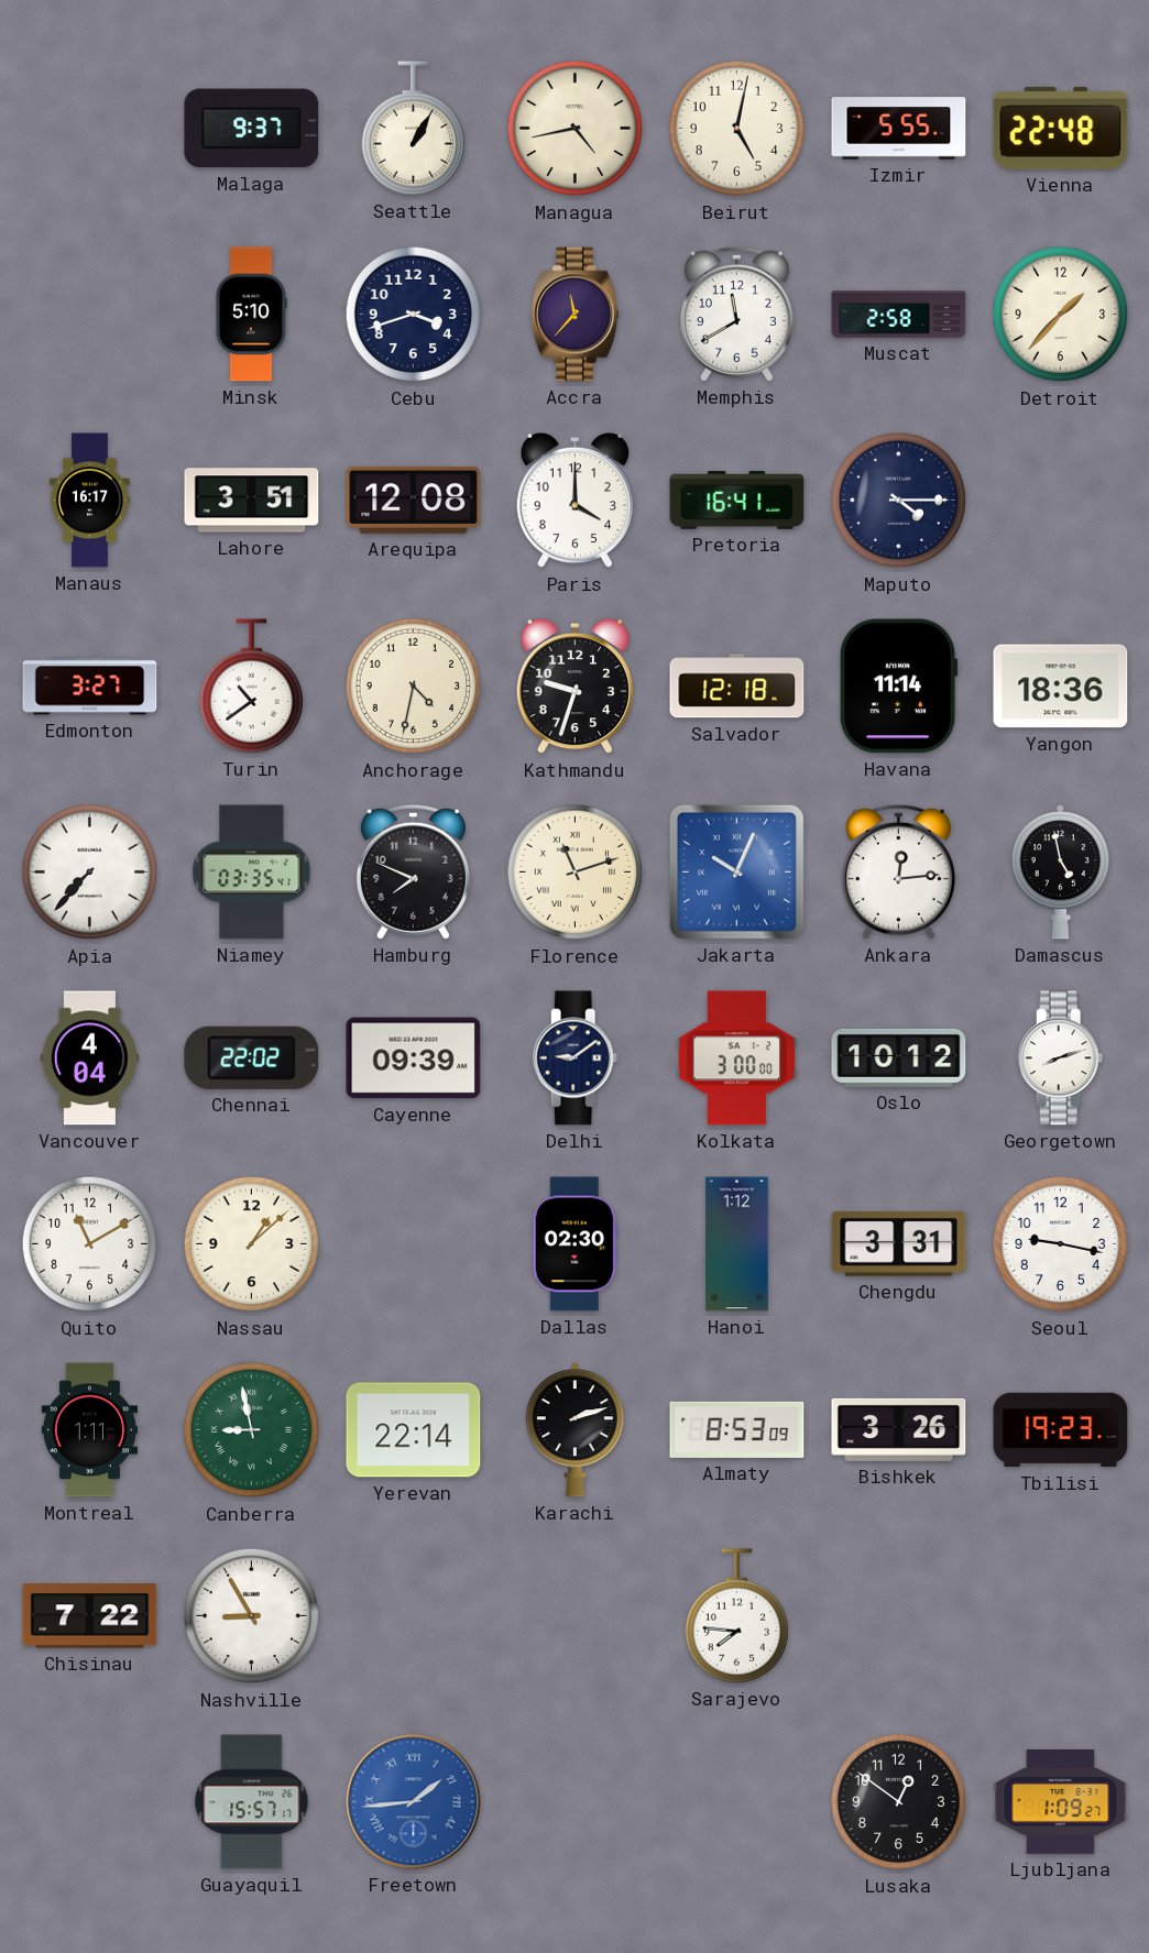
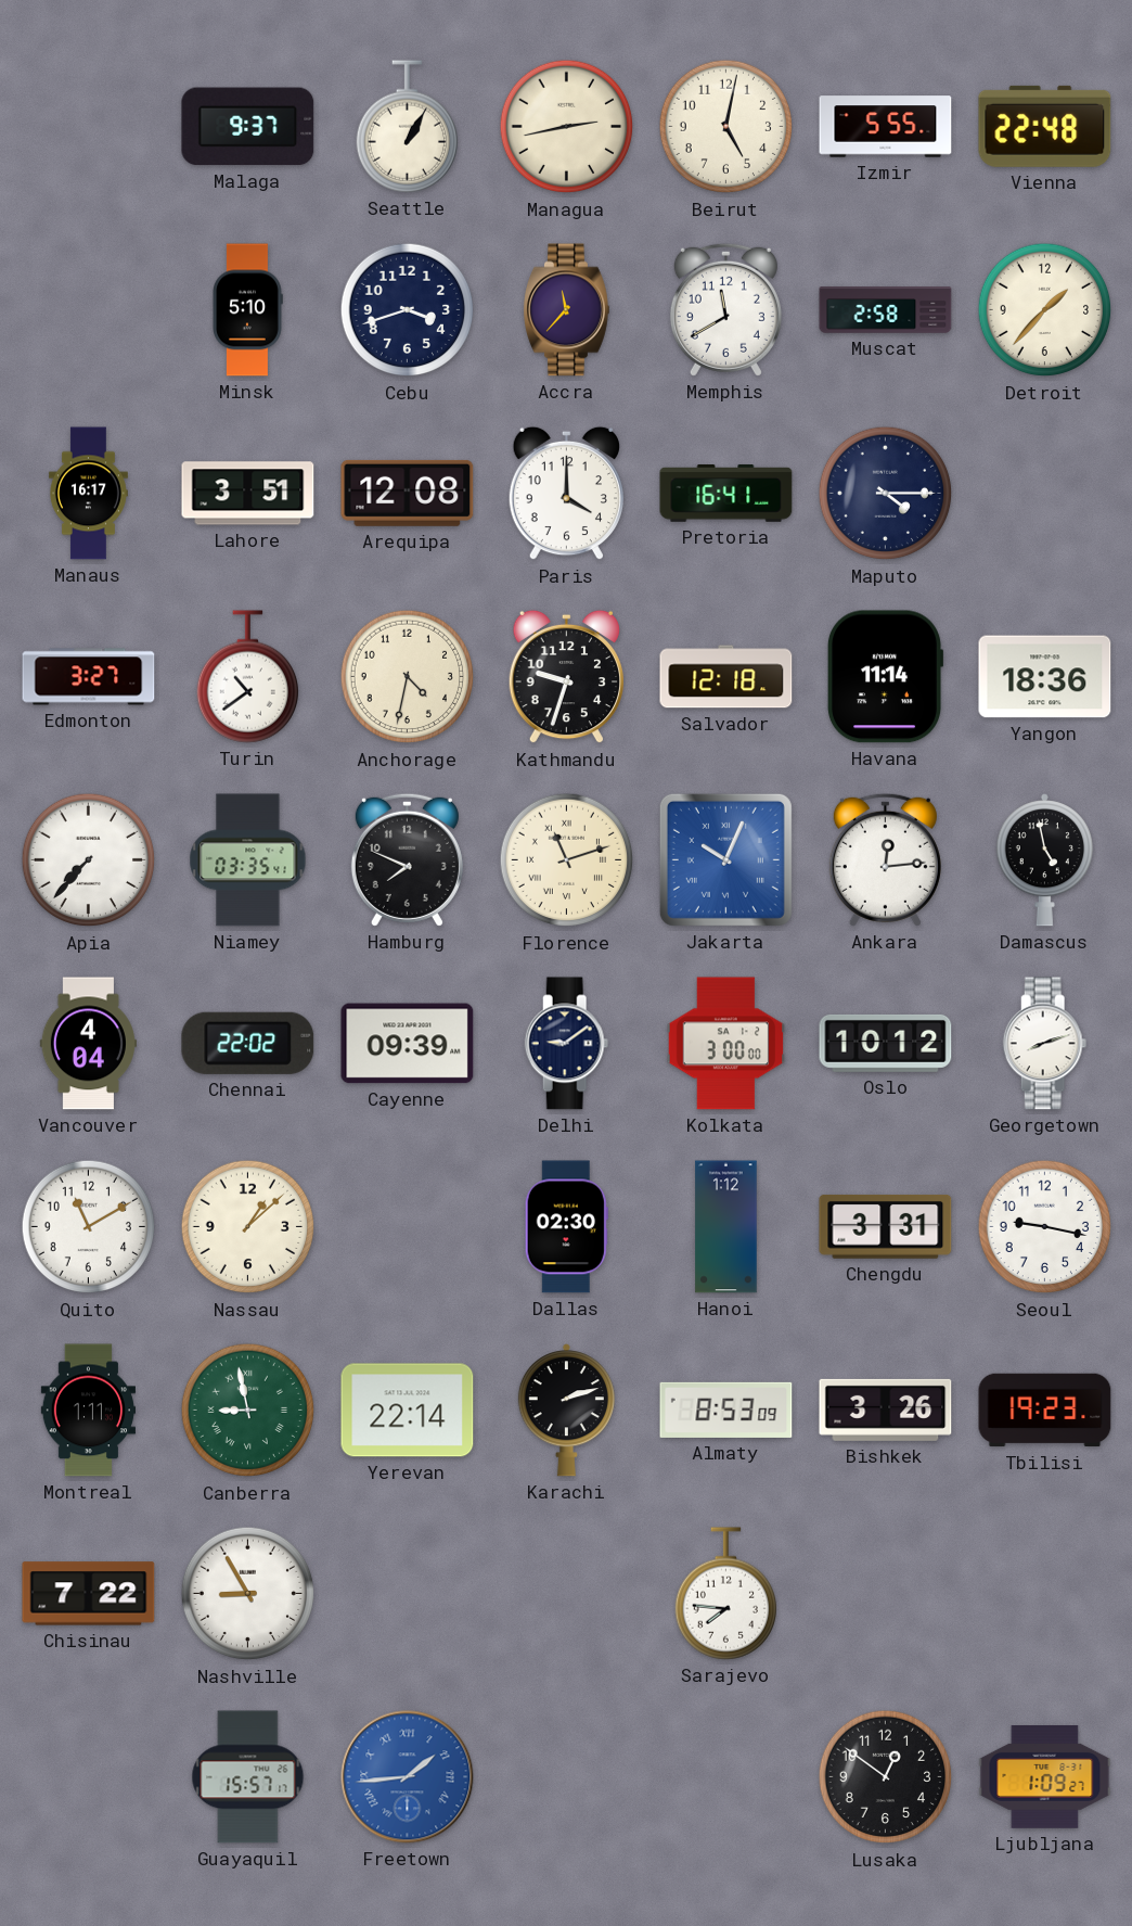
Managua: 4:43 -> 2:43
